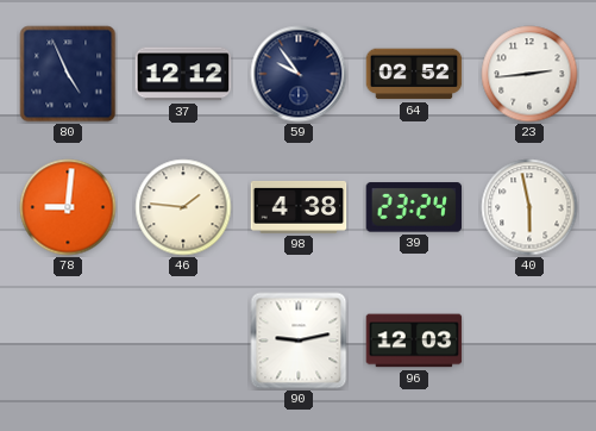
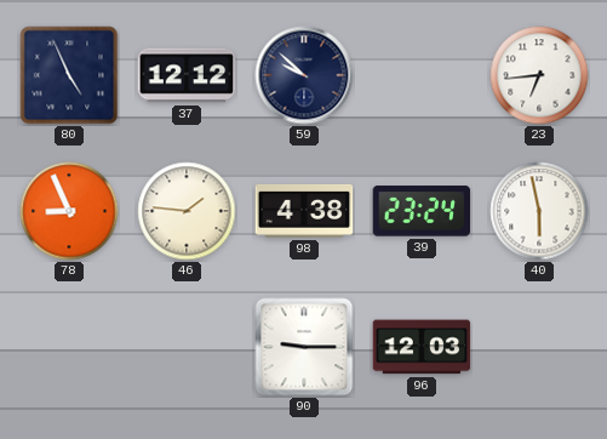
59: 9:54 -> 9:52
64: 02:52 -> none
23: 2:44 -> 6:44
78: 9:01 -> 8:56
90: 9:13 -> 9:15
